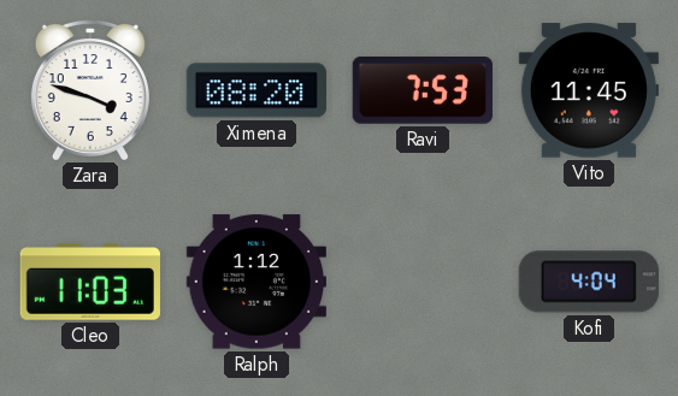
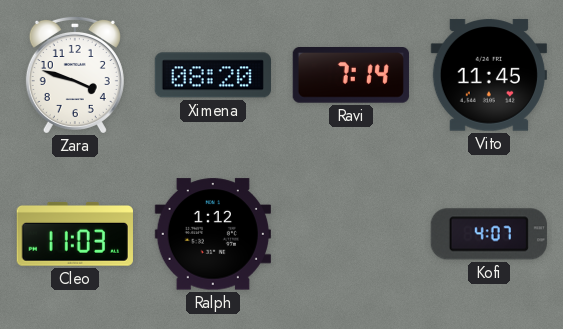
Ravi: 7:53 -> 7:14
Kofi: 4:04 -> 4:07
